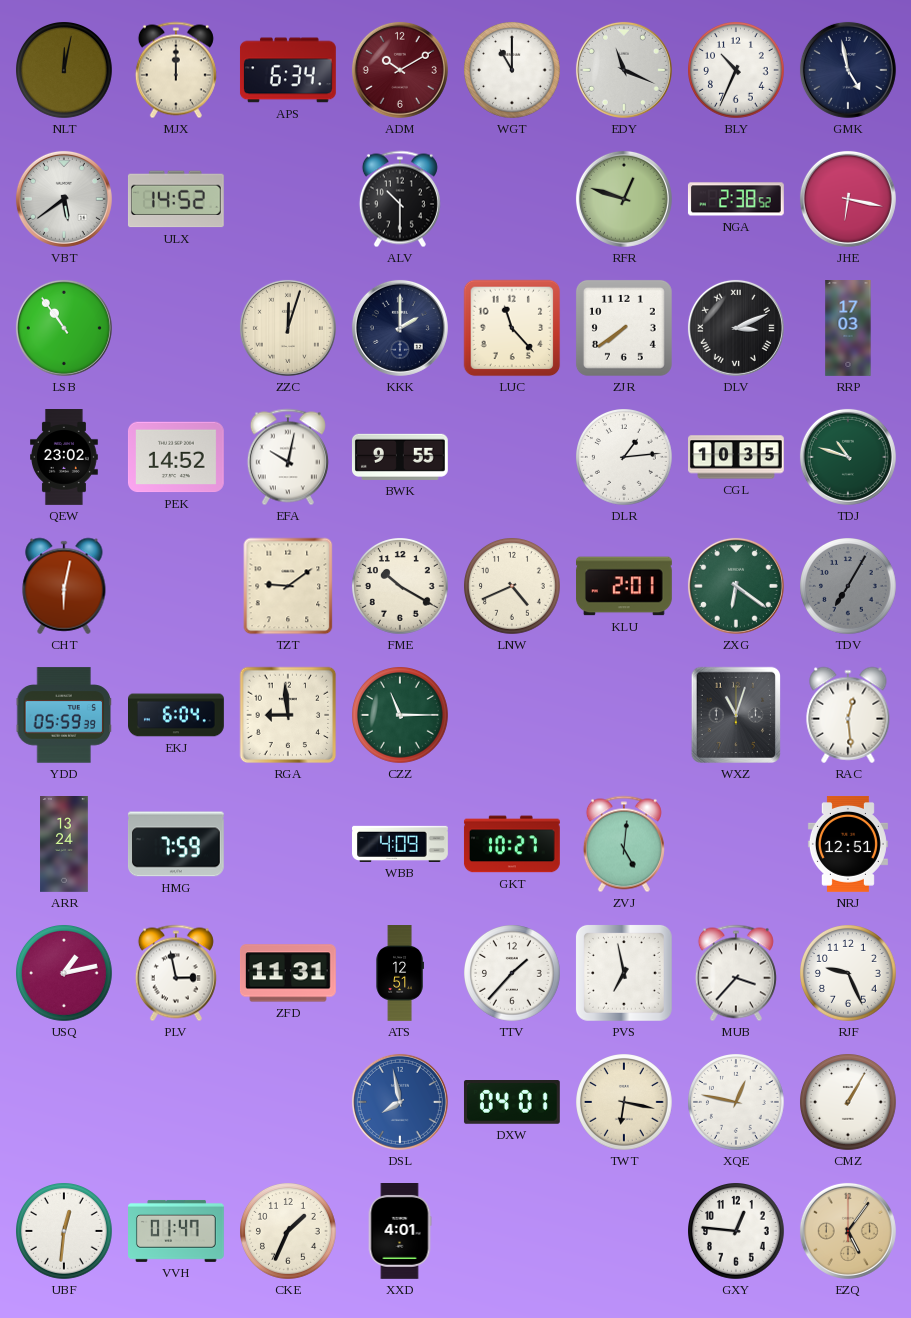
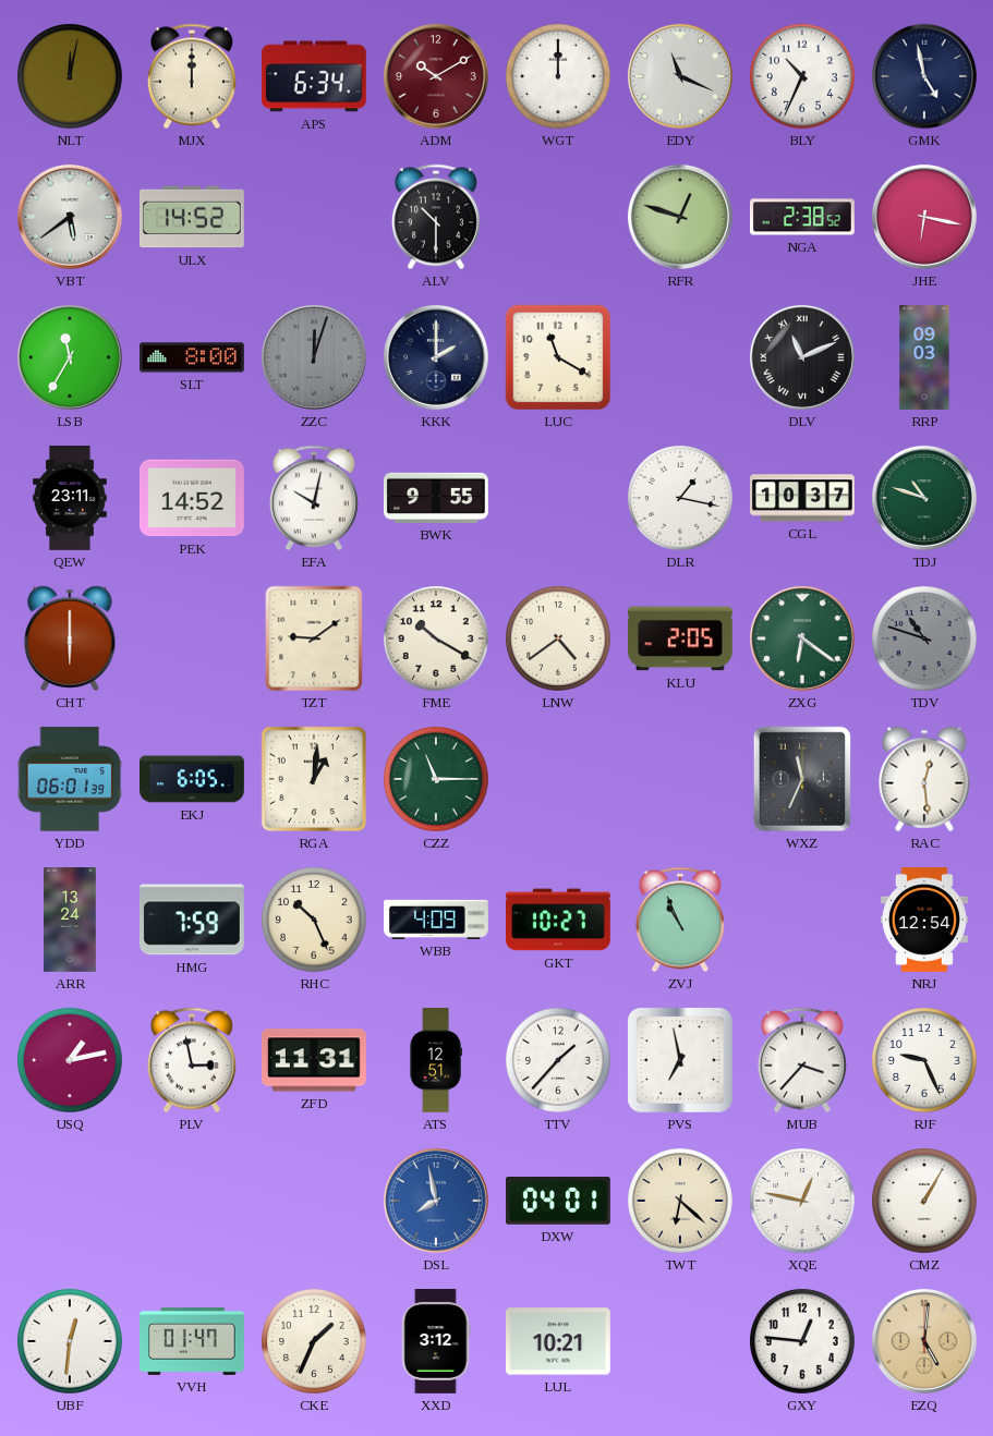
WGT: 11:00 -> 12:00
LSB: 10:54 -> 11:35
SLT: none -> 8:00
ZZC dial: cream -> grey
LUC: 11:23 -> 11:20
ZJR: 7:39 -> none
DLV: 3:11 -> 11:11
RRP: 17:03 -> 09:03
QEW: 23:02 -> 23:11
DLR: 1:14 -> 1:17
CGL: 10:35 -> 10:37
CHT: 6:02 -> 6:00
LNW: 4:41 -> 4:39
KLU: 2:01 -> 2:05
TDV: 7:05 -> 10:48
YDD: 05:59 -> 06:01
EKJ: 6:04 -> 6:05
RGA: 8:59 -> 1:01
WXZ: 11:03 -> 11:34
RHC: none -> 10:26
ZVJ: 5:01 -> 10:56
NRJ: 12:51 -> 12:54
TWT: 6:17 -> 6:22
XXD: 4:01 -> 3:12
LUL: none -> 10:21
EZQ: 5:06 -> 5:01
